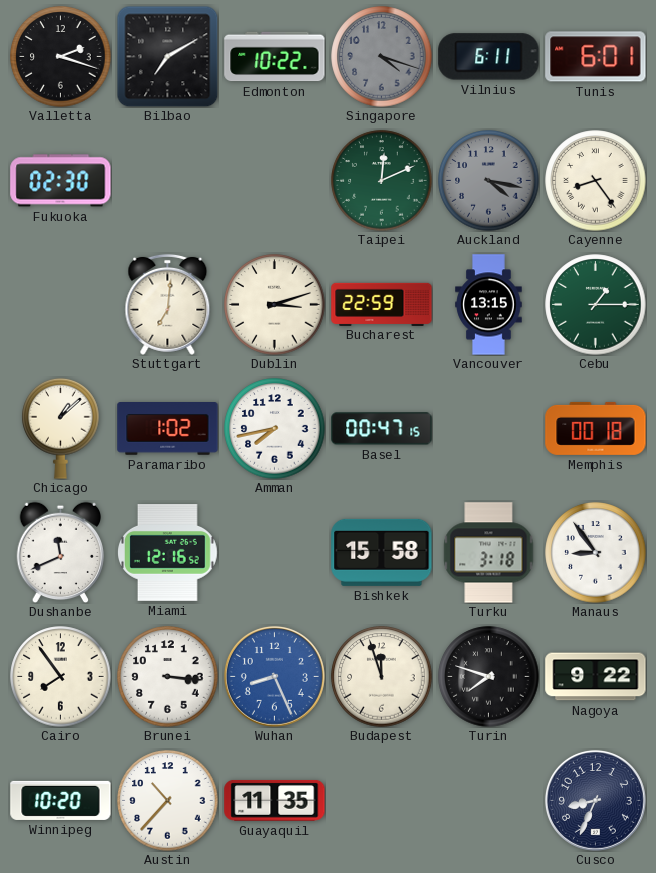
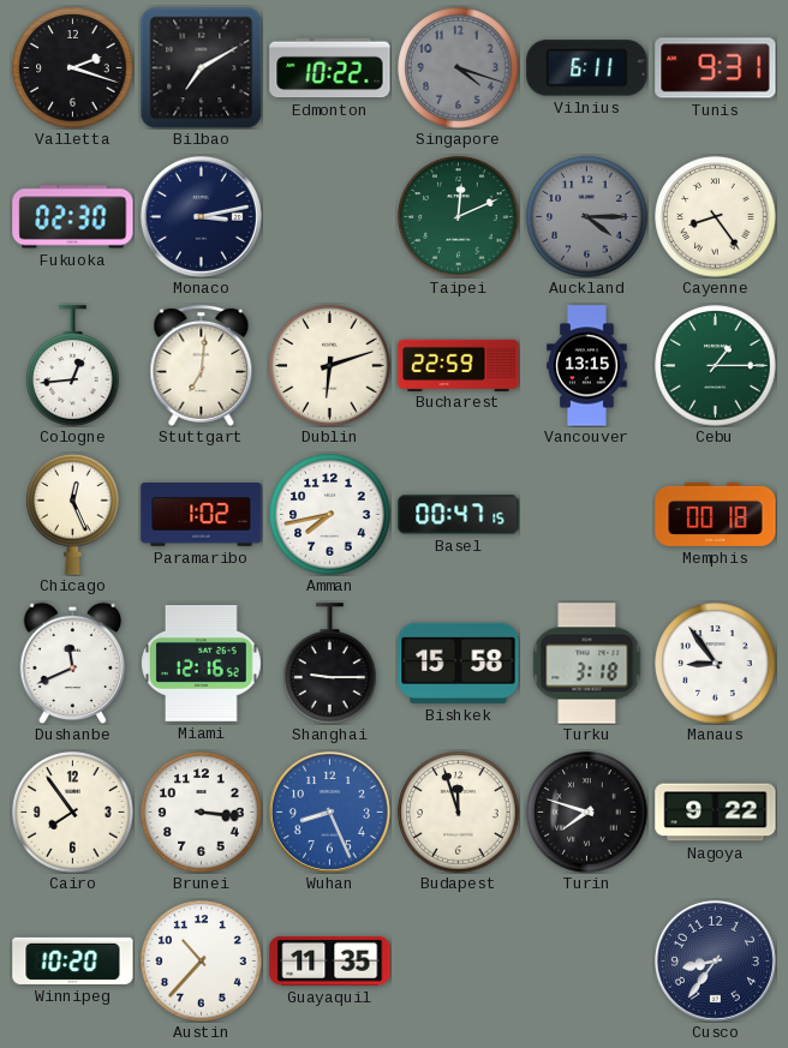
Tunis: 6:01 -> 9:31
Monaco: none -> 3:13
Auckland: 4:17 -> 4:15
Cologne: none -> 12:44
Dublin: 3:12 -> 6:12
Chicago: 1:08 -> 12:26
Shanghai: none -> 9:15
Cusco: 8:34 -> 8:36
